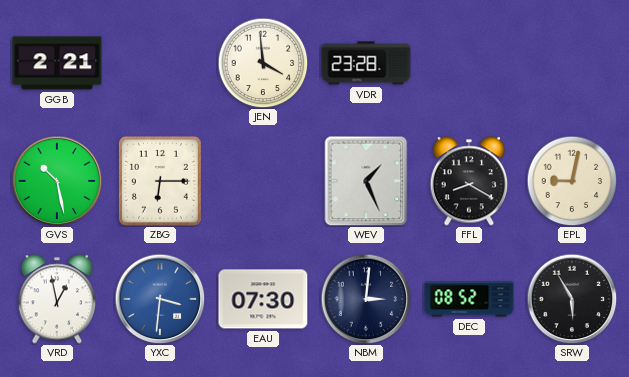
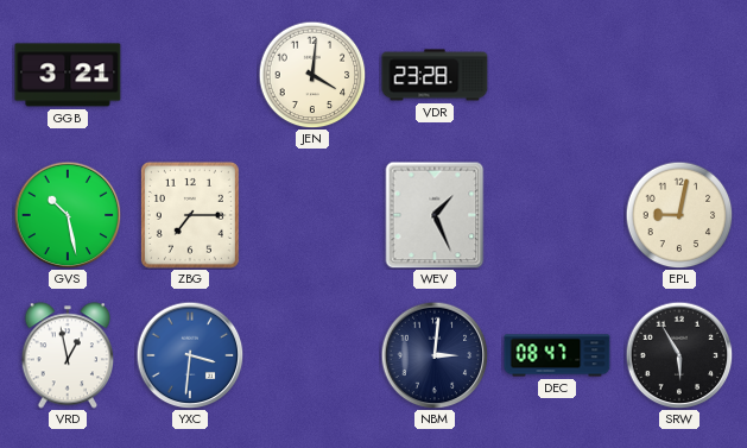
GGB: 2:21 -> 3:21
JEN: 3:59 -> 4:01
ZBG: 6:15 -> 7:15
FFL: 8:20 -> none
EAU: 07:30 -> none
DEC: 08:52 -> 08:47
